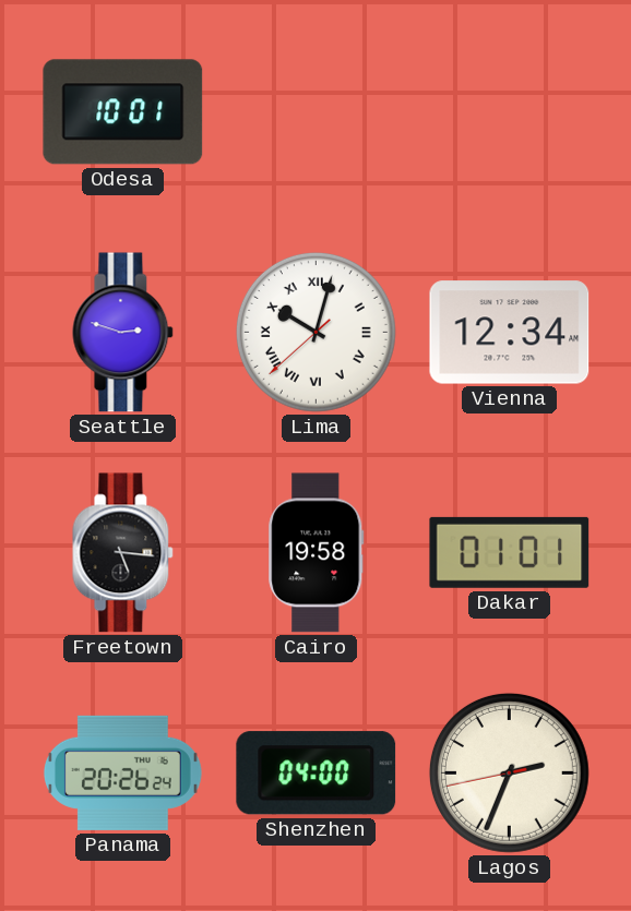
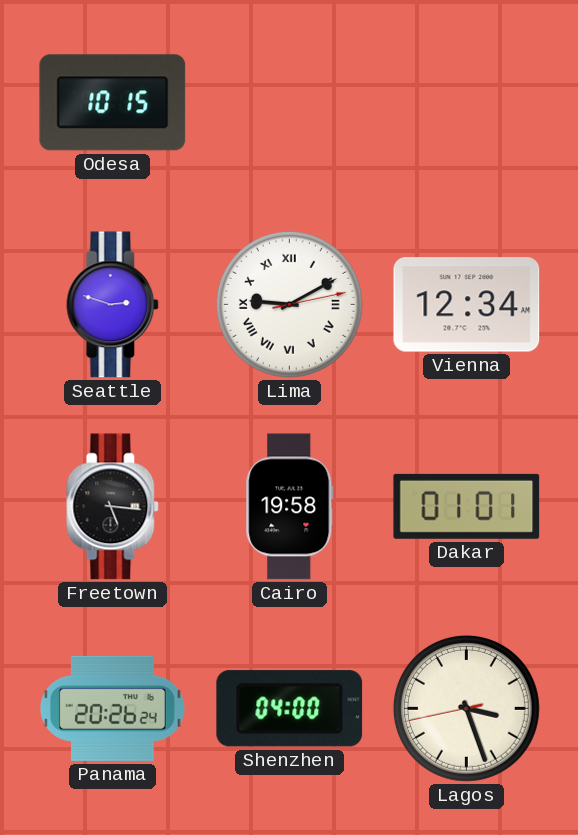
Odesa: 10:01 -> 10:15
Lima: 10:02 -> 9:10
Lagos: 2:33 -> 3:26
